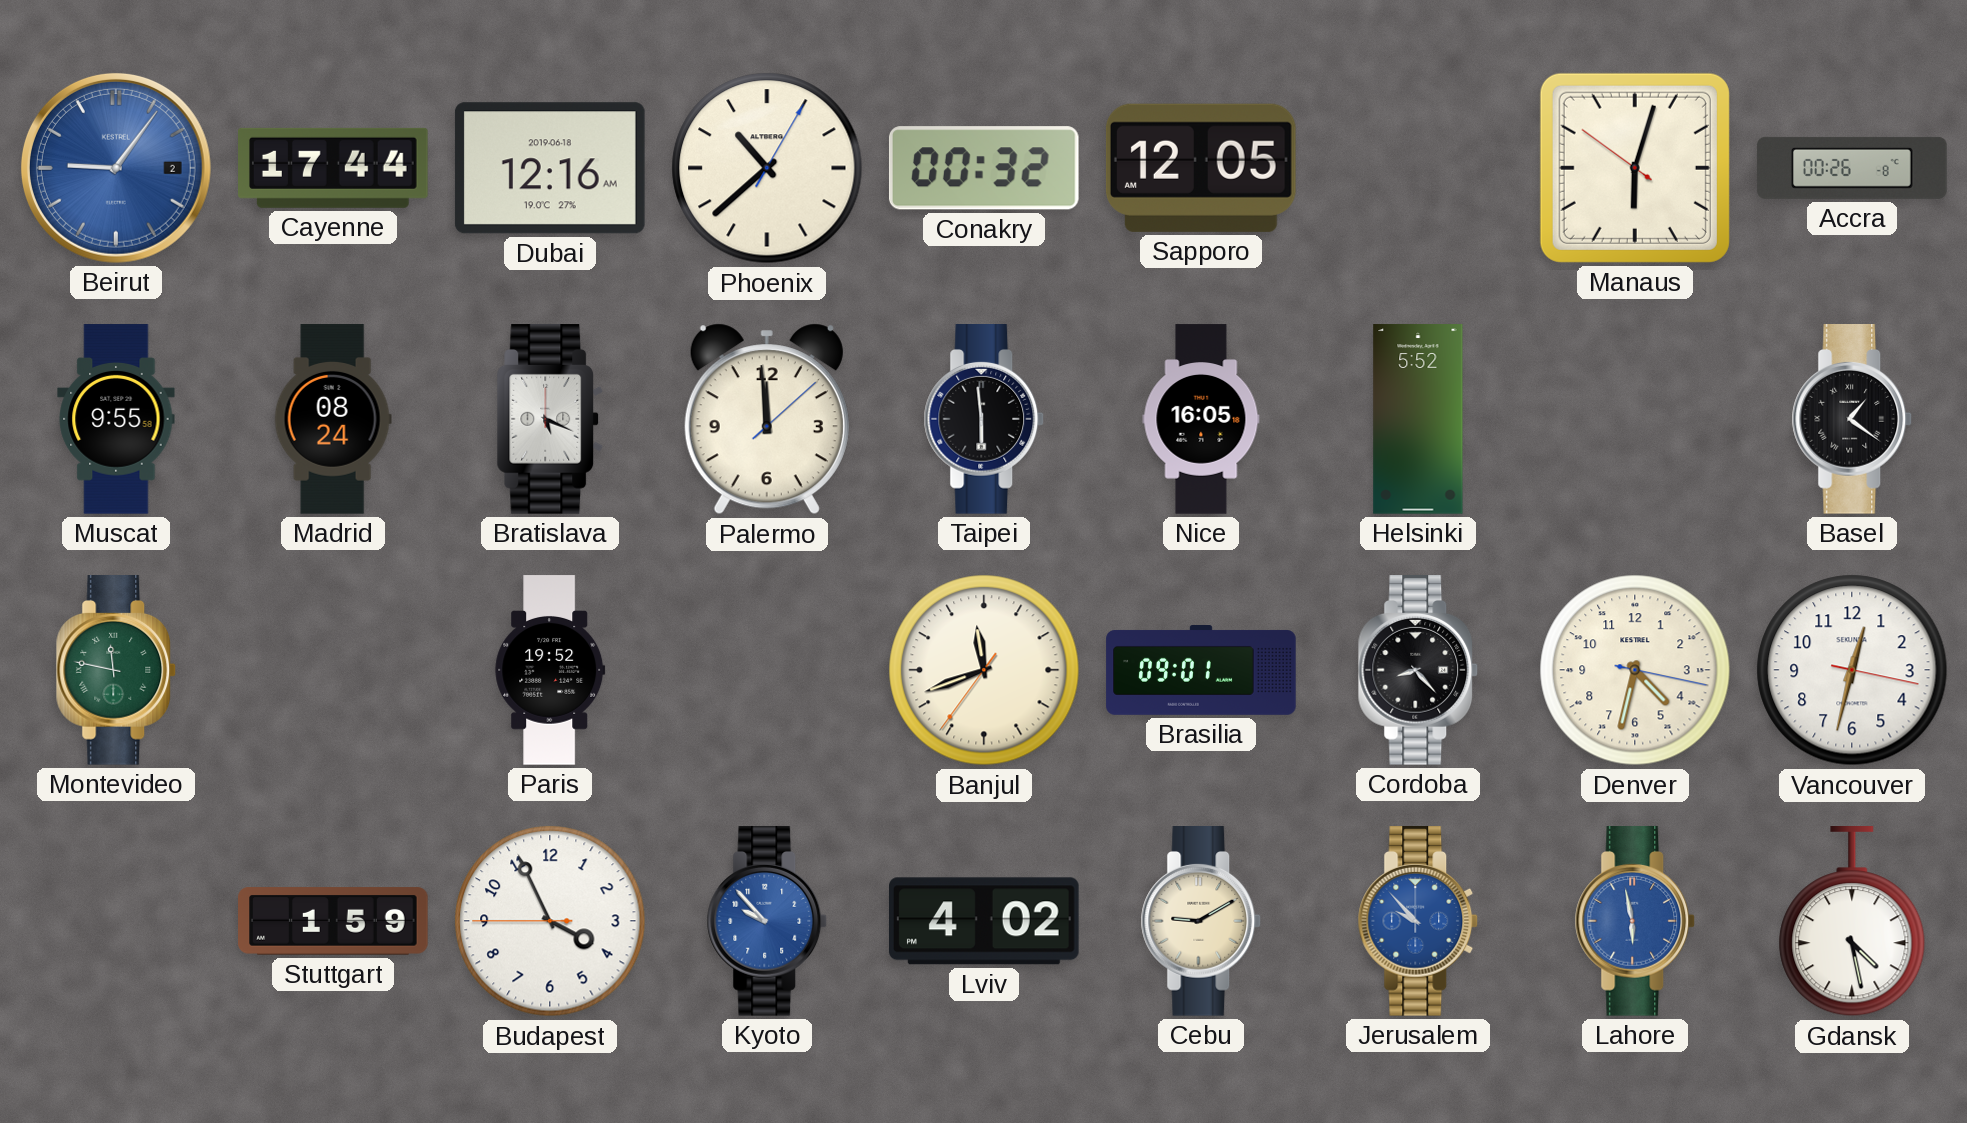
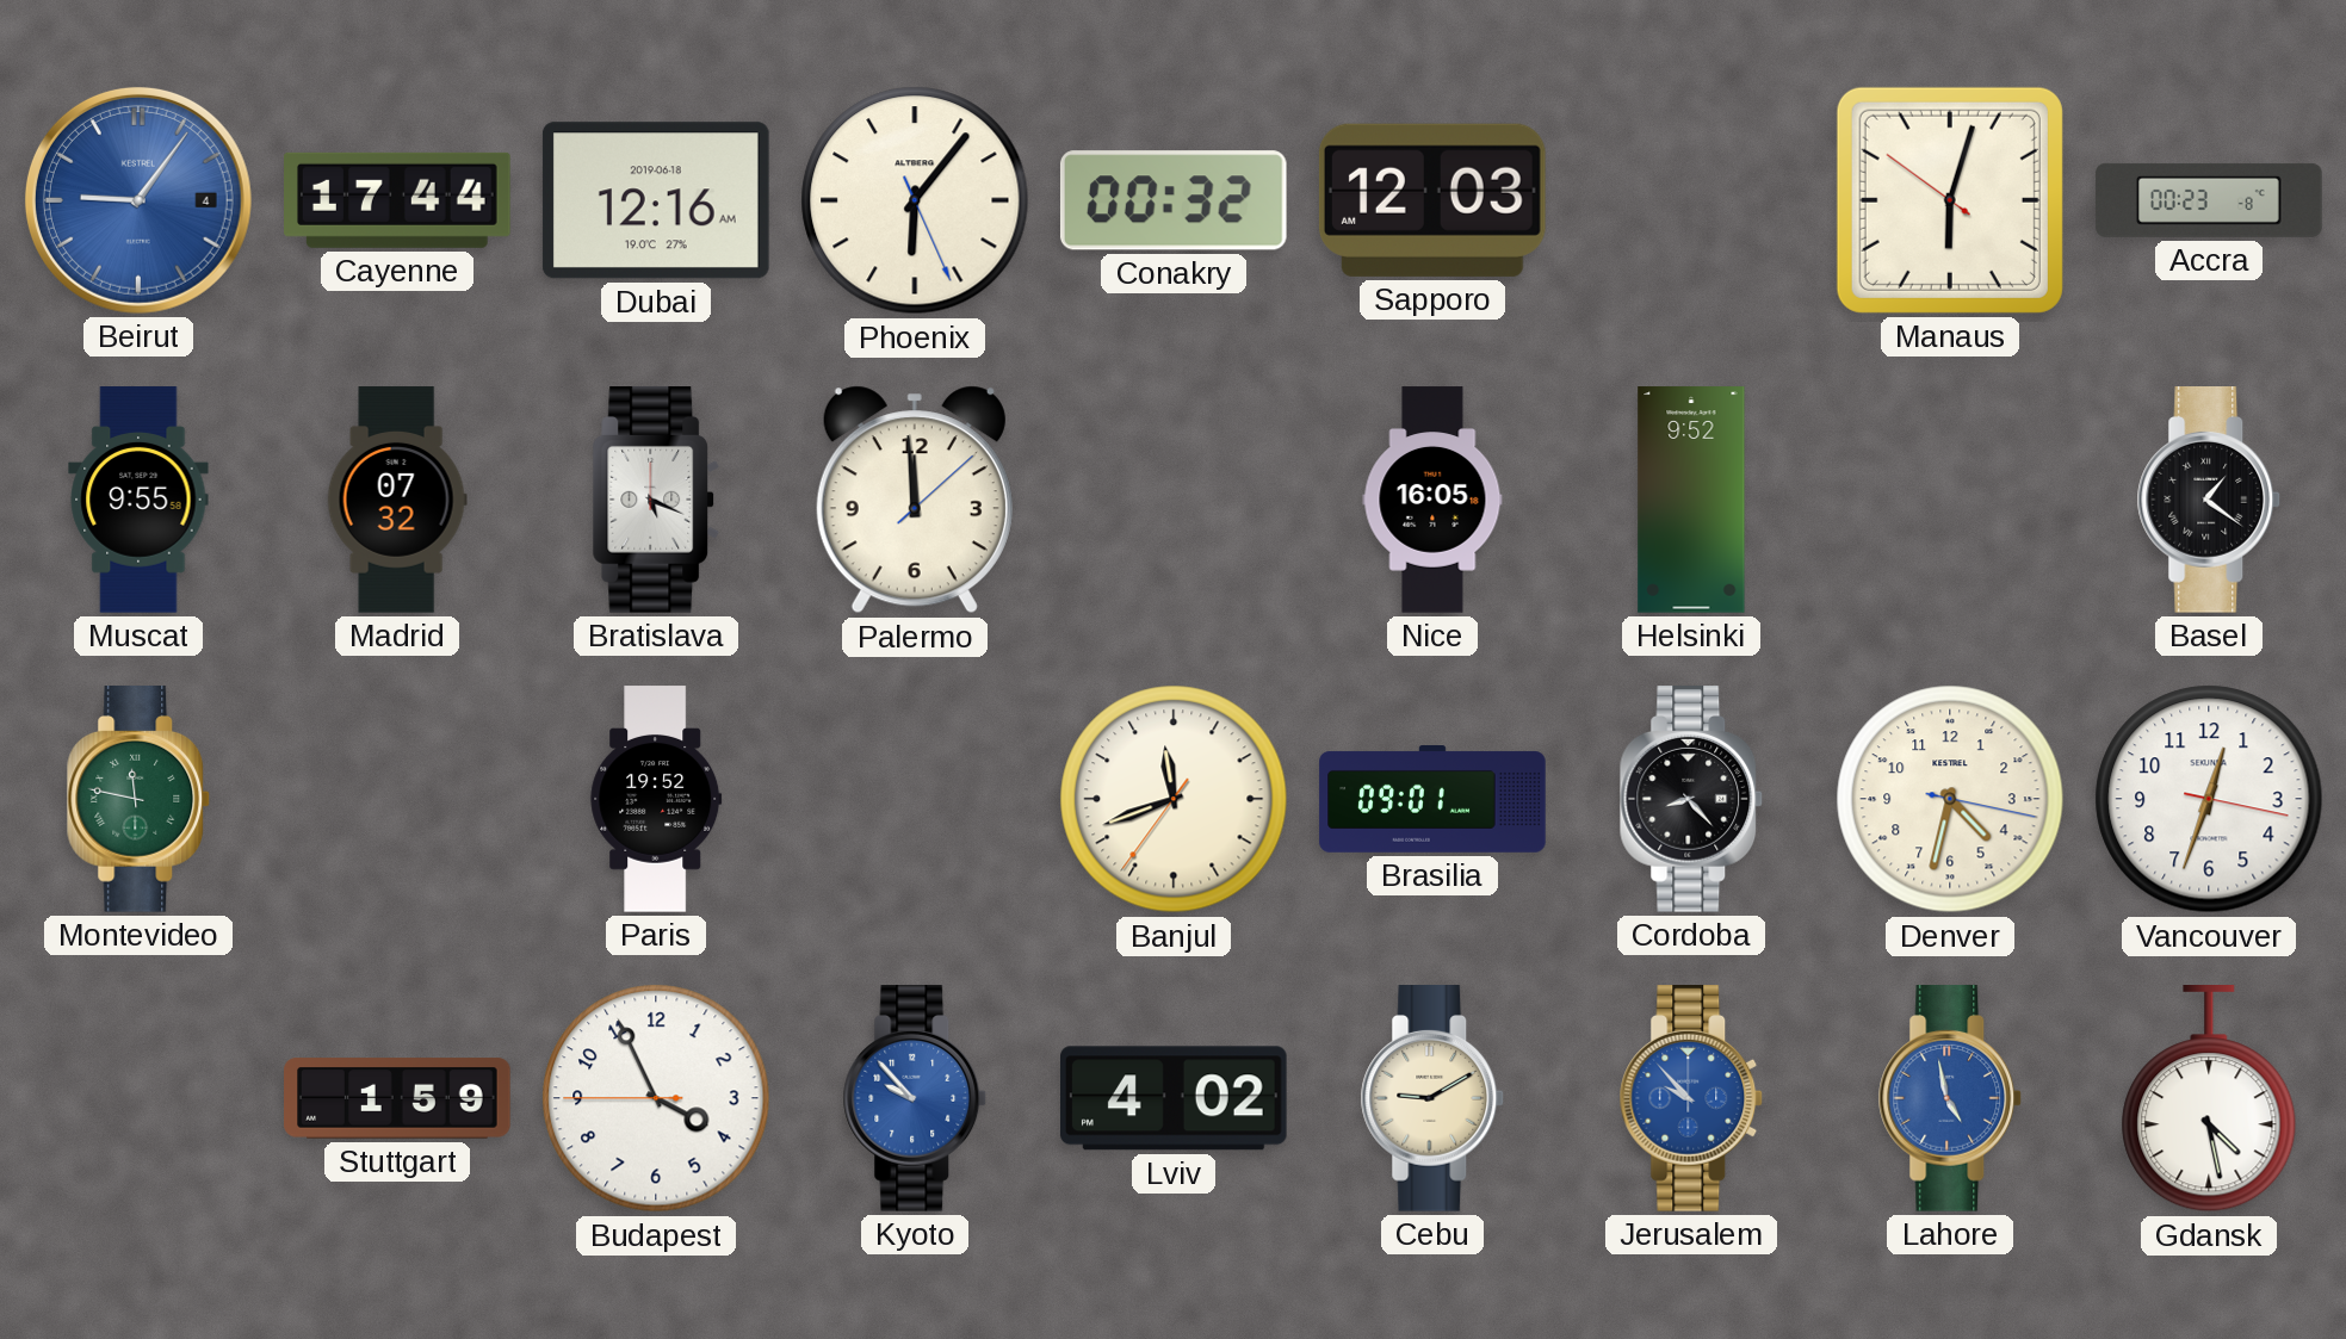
Beirut date: 2 -> 4
Phoenix: 10:38 -> 6:06
Sapporo: 12:05 -> 12:03
Accra: 00:26 -> 00:23
Madrid: 08:24 -> 07:32
Taipei: 5:59 -> none
Helsinki: 5:52 -> 9:52
Vancouver: 12:32 -> 12:33
Lahore: 5:58 -> 4:58
